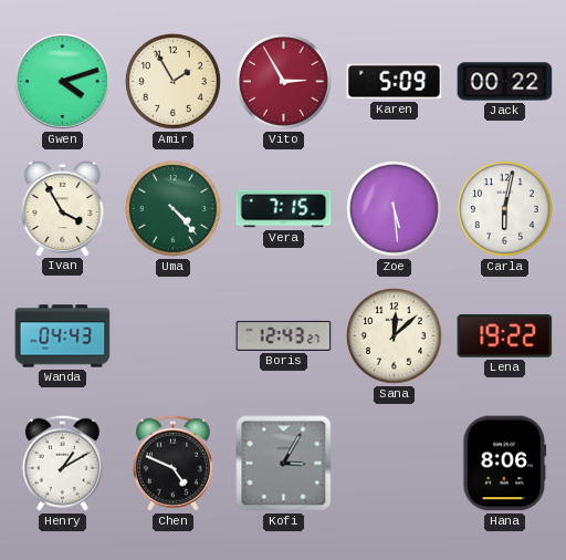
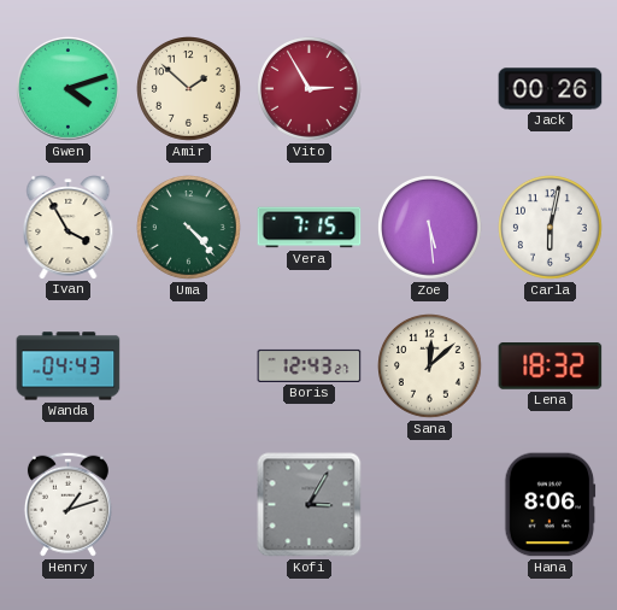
Amir: 1:55 -> 1:52
Karen: 5:09 -> none
Jack: 00:22 -> 00:26
Lena: 19:22 -> 18:32
Henry: 1:10 -> 1:12
Chen: 4:49 -> none
